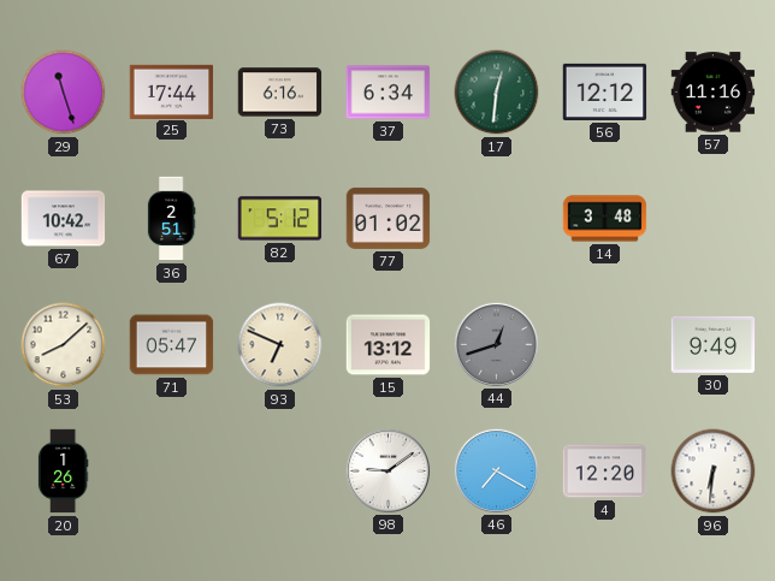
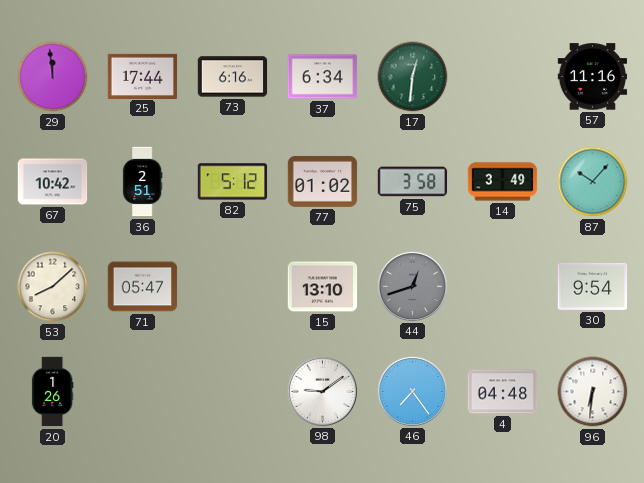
29: 11:27 -> 11:59
56: 12:12 -> none
75: none -> 3:58
14: 3:48 -> 3:49
87: none -> 10:07
93: 6:49 -> none
15: 13:12 -> 13:10
30: 9:49 -> 9:54
46: 7:20 -> 7:24
4: 12:20 -> 04:48
